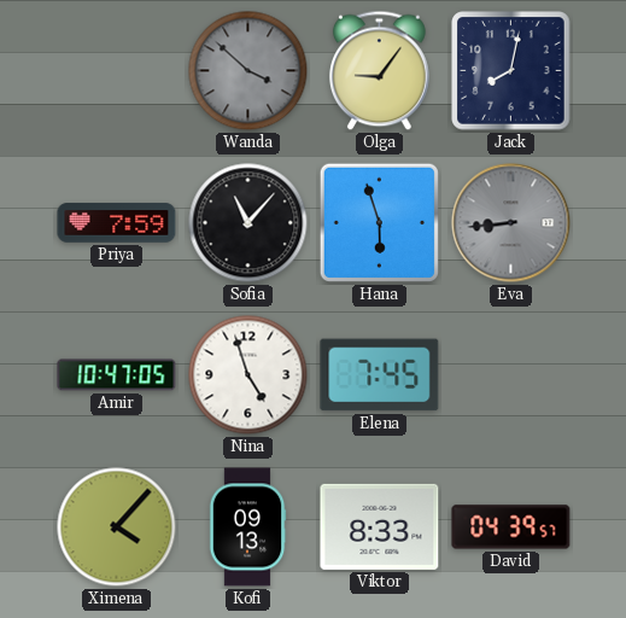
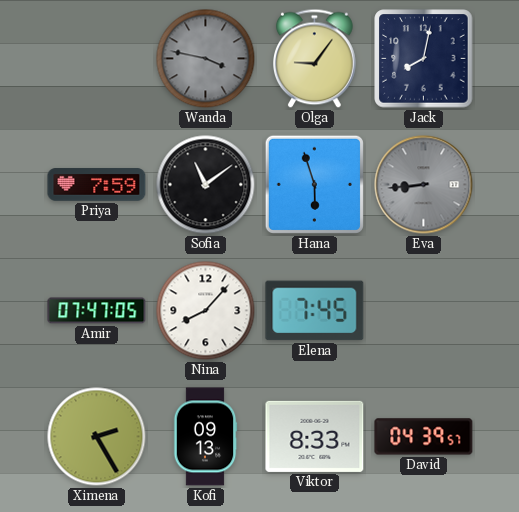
Wanda: 3:52 -> 3:47
Sofia: 11:07 -> 11:09
Amir: 10:47 -> 07:47
Nina: 4:57 -> 8:07
Ximena: 4:07 -> 2:25
